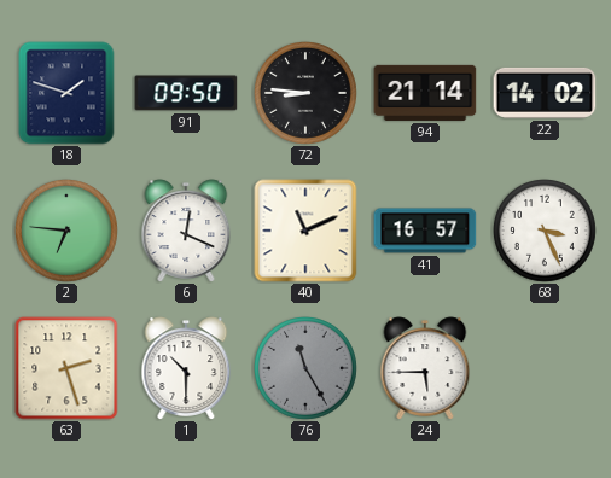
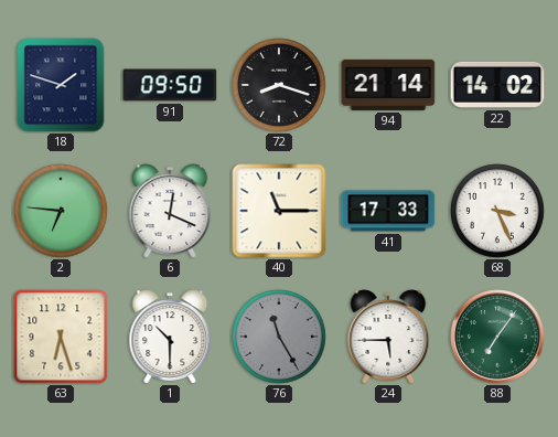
72: 8:46 -> 8:18
40: 11:11 -> 11:15
41: 16:57 -> 17:33
63: 2:27 -> 6:27
88: none -> 7:06
